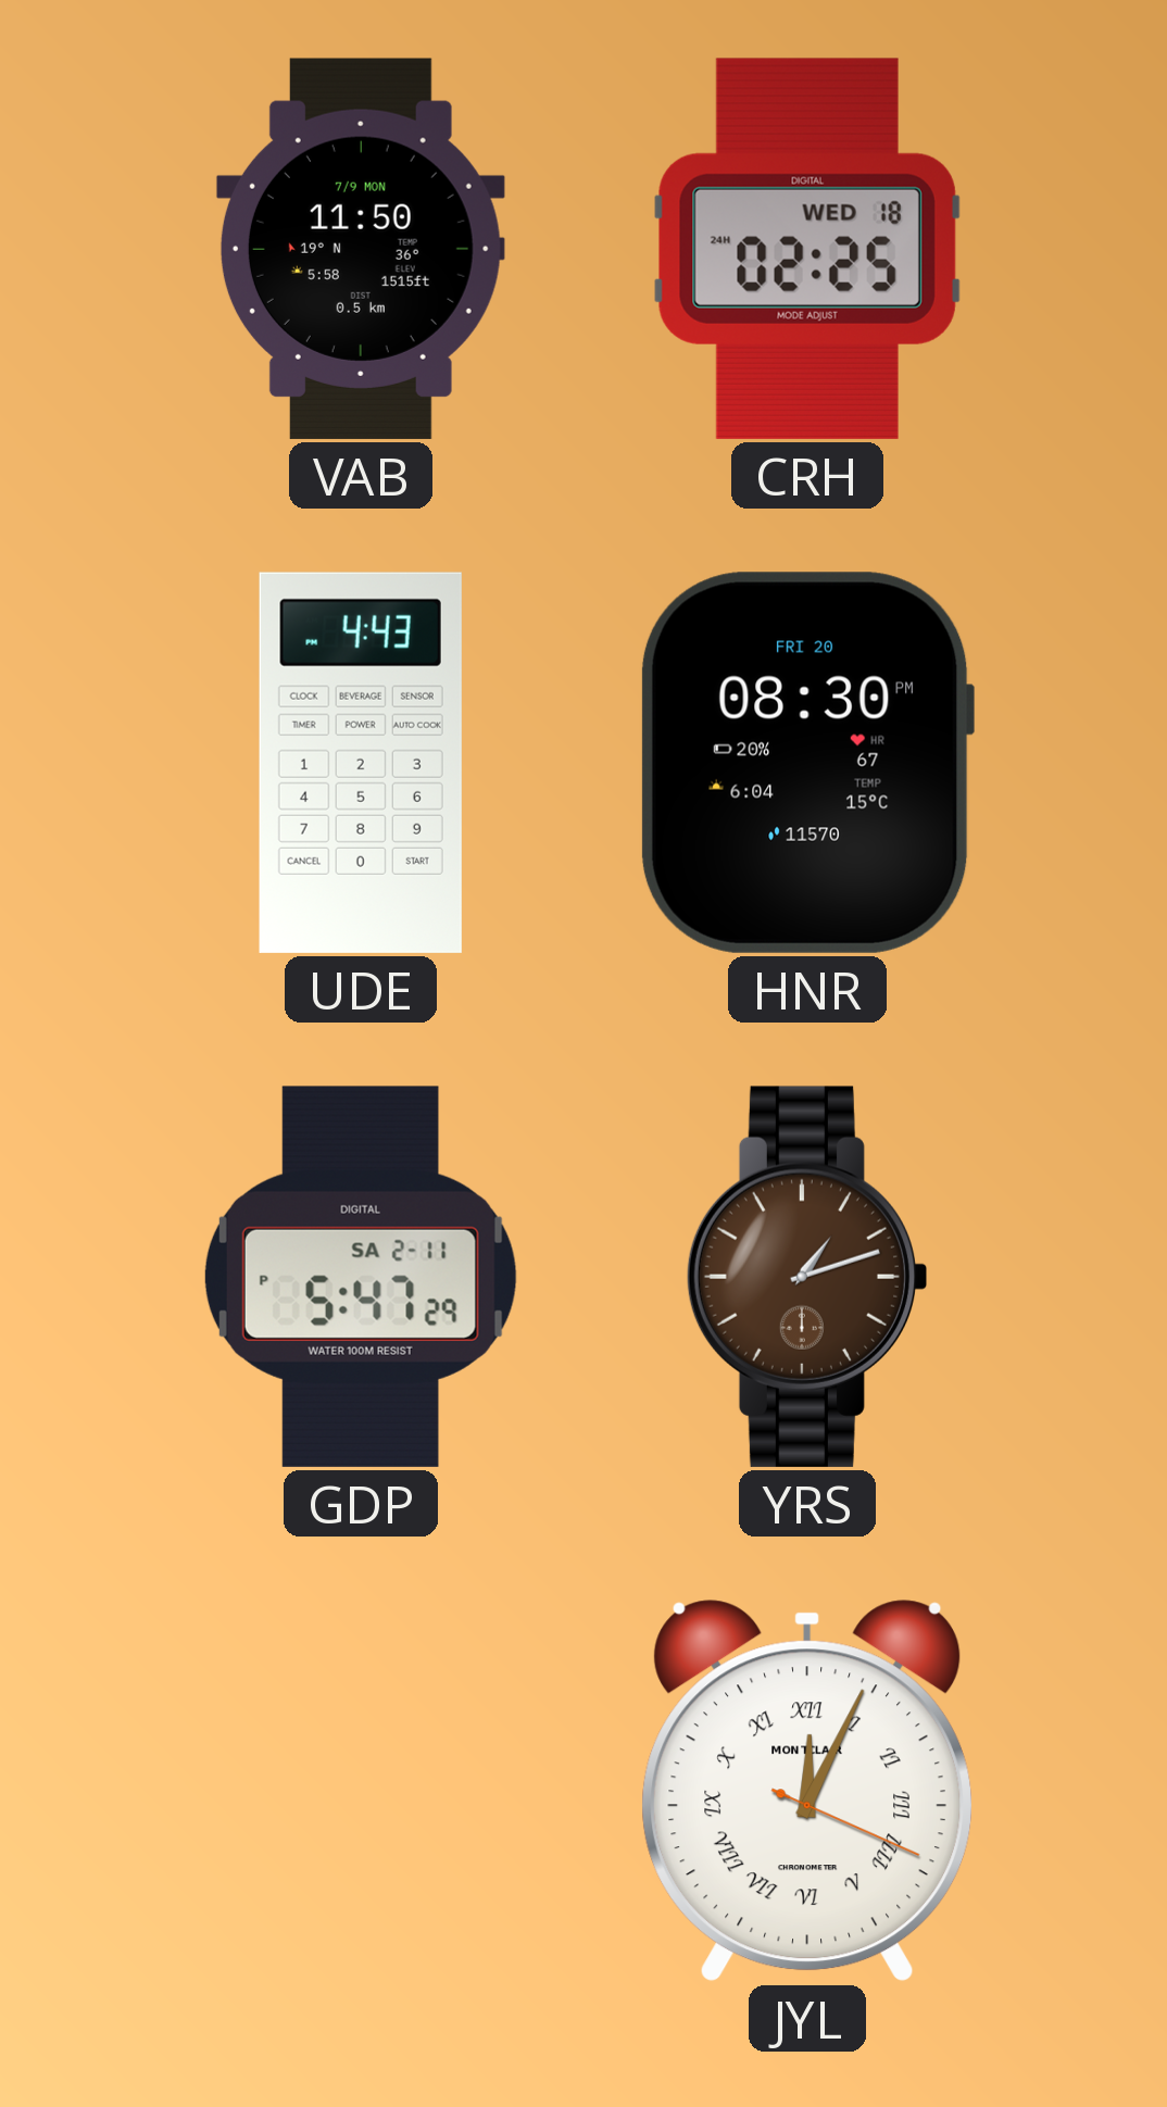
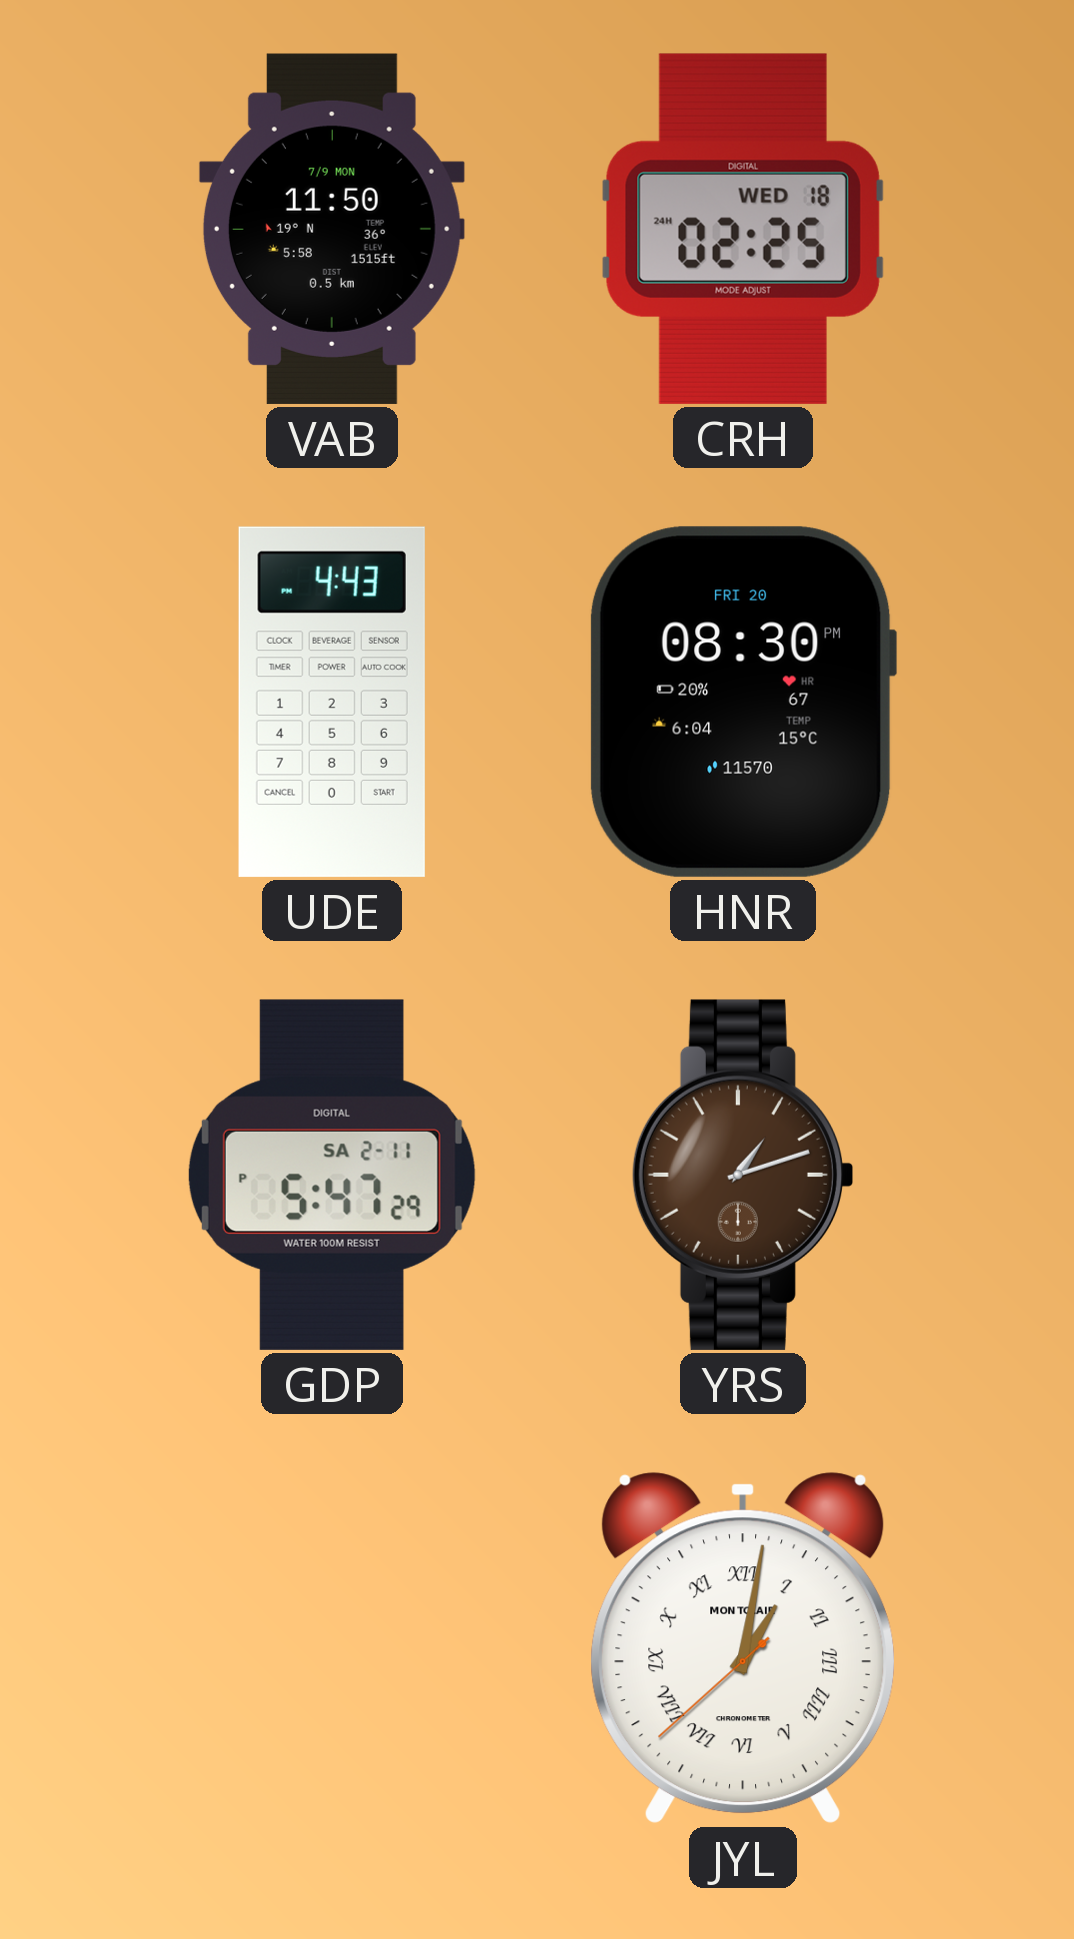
JYL: 12:04 -> 1:01
